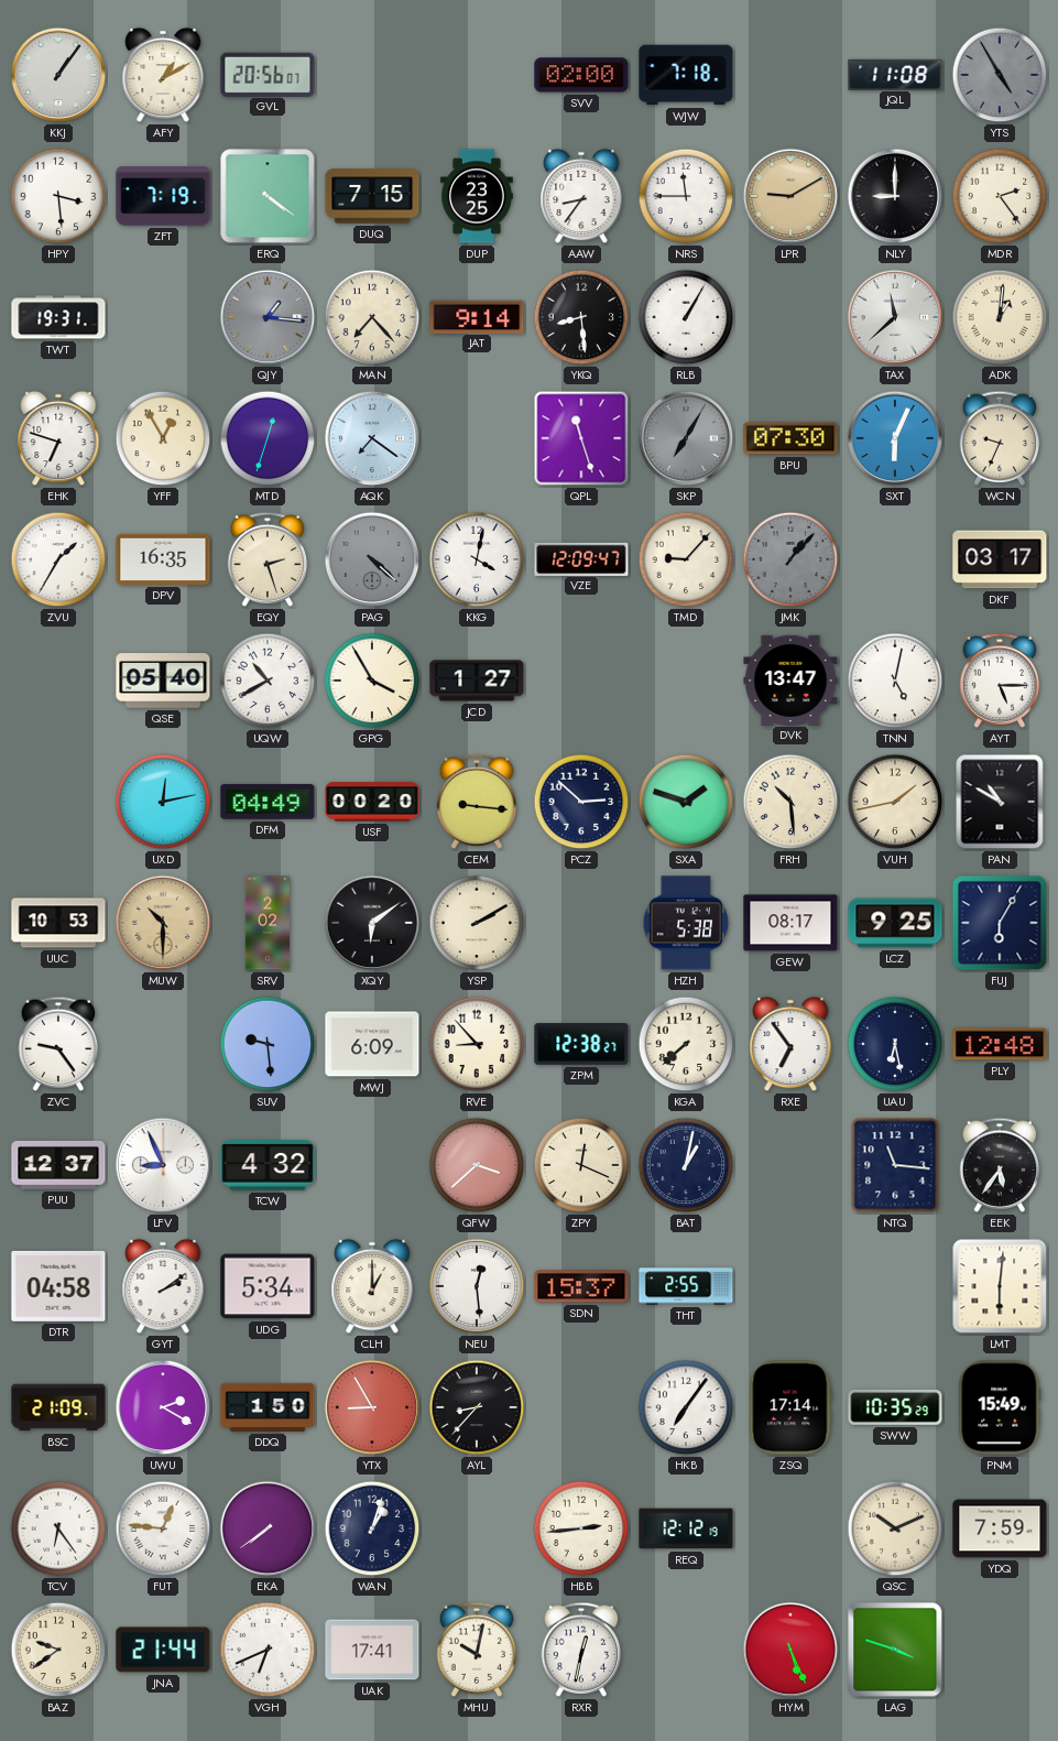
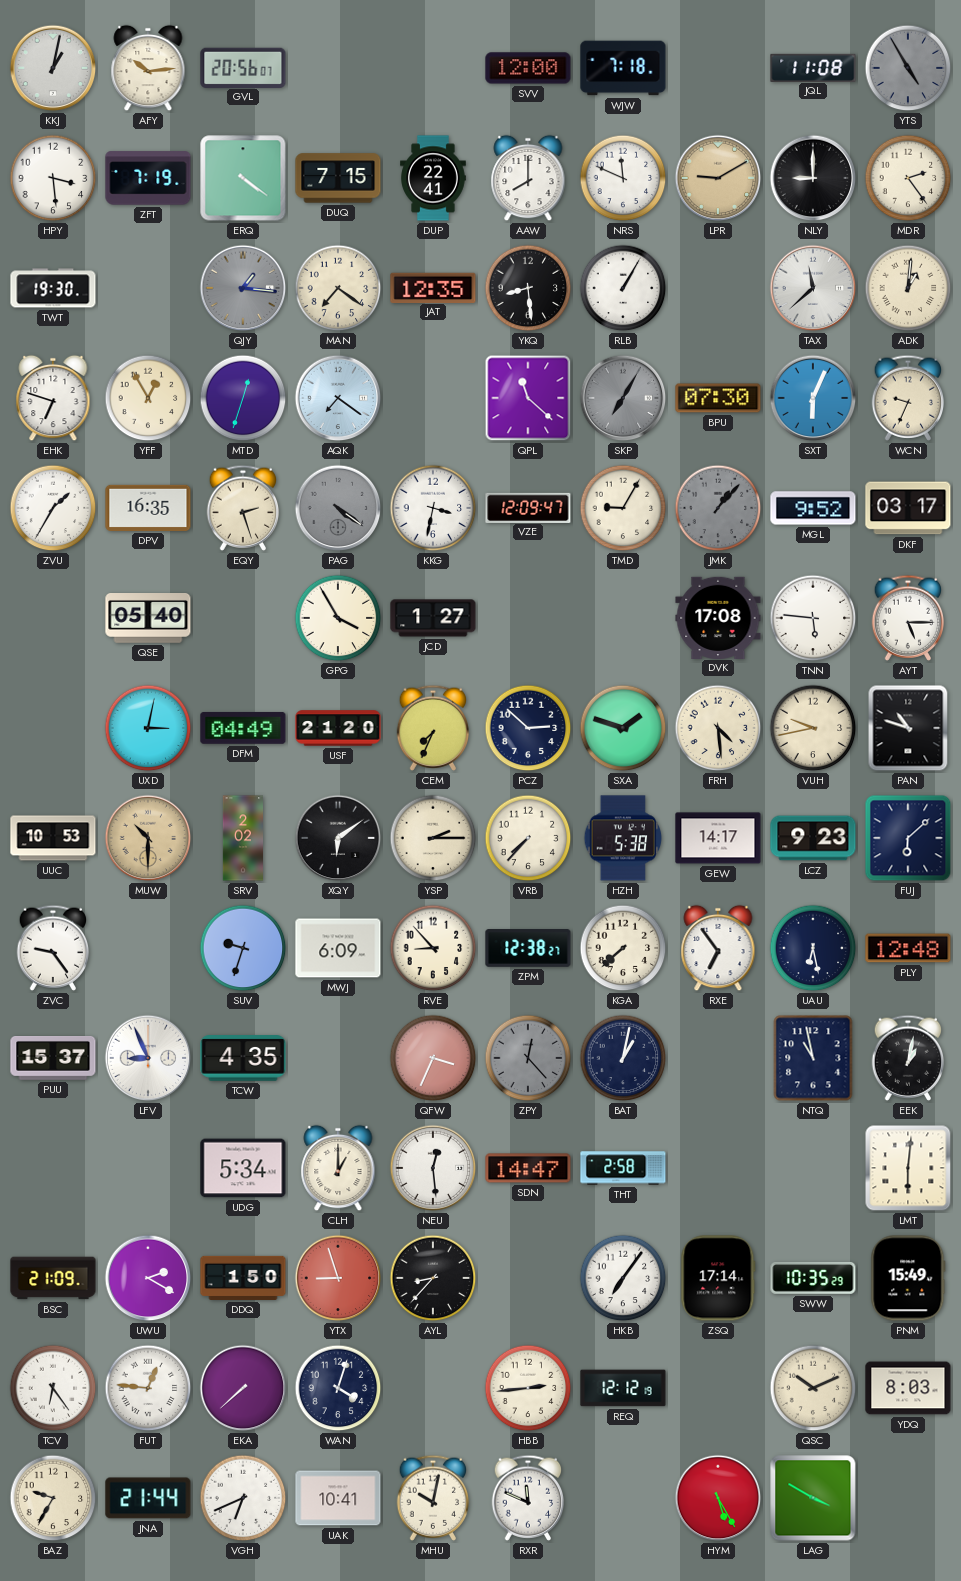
KKJ: 1:06 -> 1:02
AFY: 1:10 -> 10:14
SVV: 02:00 -> 12:00
DUP: 23:25 -> 22:41
AAW: 8:36 -> 8:00
NRS: 11:45 -> 11:49
TWT: 19:31 -> 19:30
MAN: 7:23 -> 7:21
JAT: 9:14 -> 12:35
QPL: 11:27 -> 11:22
PAG: 4:22 -> 4:21
KKG: 4:02 -> 3:32
TMD: 9:07 -> 9:05
MGL: none -> 9:52
UQW: 10:40 -> none
DVK: 13:47 -> 17:08
TNN: 5:02 -> 5:46
UXD: 12:13 -> 3:02
USF: 00:20 -> 21:20
CEM: 9:16 -> 7:34
FRH: 10:29 -> 4:29
VUH: 1:43 -> 9:43
PAN: 10:50 -> 10:48
YSP: 2:10 -> 2:15
VRB: none -> 7:37
GEW: 08:17 -> 14:17
LCZ: 9:25 -> 9:23
FUJ: 6:05 -> 6:08
SUV: 9:29 -> 9:33
PUU: 12:37 -> 15:37
TCW: 4:32 -> 4:35
QFW: 3:38 -> 3:34
ZPY: 12:19 -> 12:23
ZPY dial: cream -> grey
NTQ: 11:16 -> 10:58
EEK: 5:36 -> 1:02
DTR: 04:58 -> none
GYT: 2:09 -> none
SDN: 15:37 -> 14:47
THT: 2:55 -> 2:58
YTX: 8:55 -> 8:57
EKA: 7:39 -> 7:38
WAN: 1:03 -> 4:03
YDQ: 7:59 -> 8:03
BAZ: 9:39 -> 9:35
UAK: 17:41 -> 10:41
RXR: 12:32 -> 11:49
HYM: 5:26 -> 5:25
LAG: 3:48 -> 3:50
